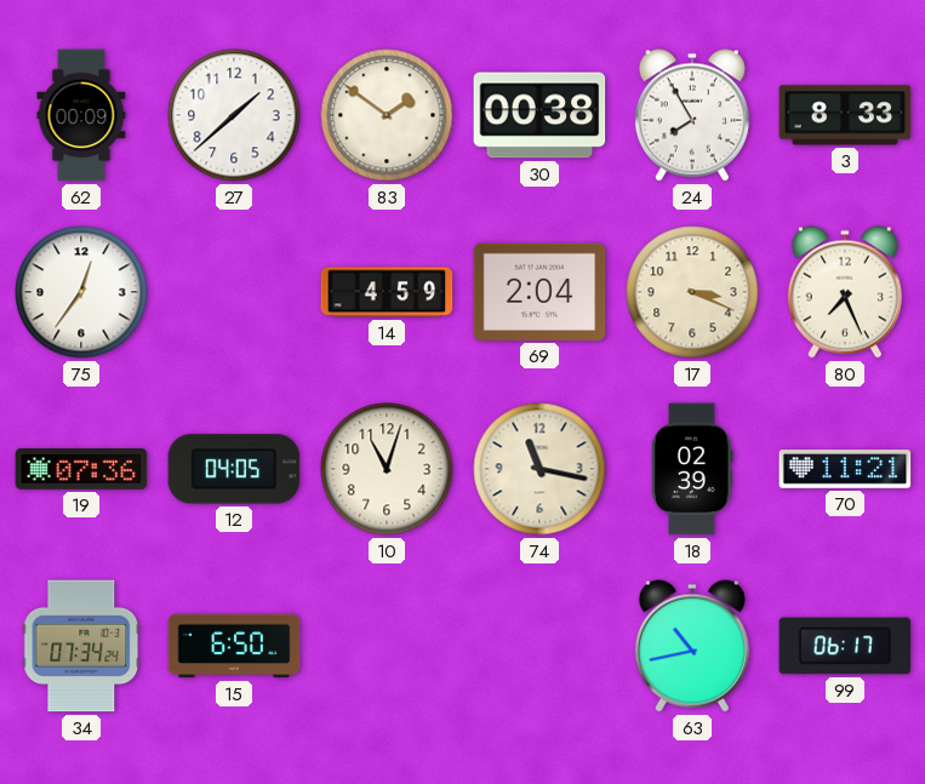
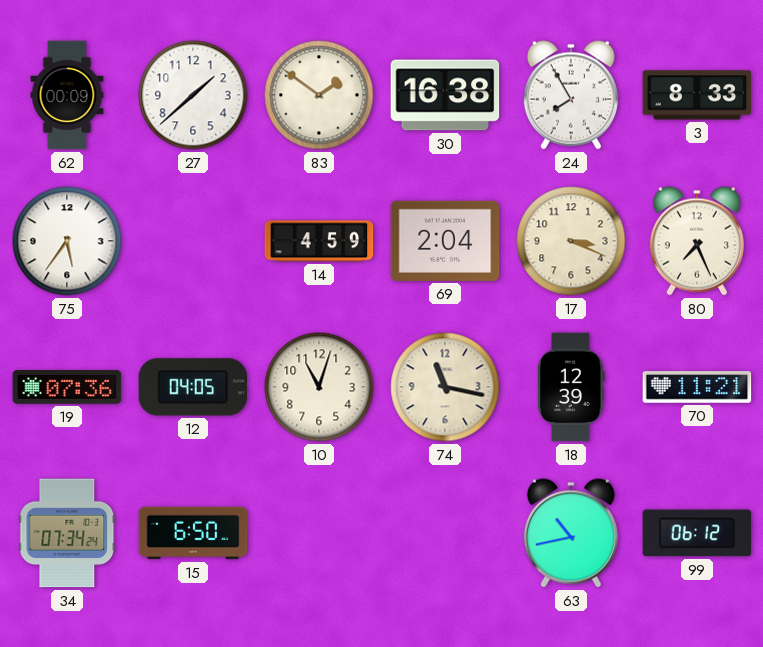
30: 00:38 -> 16:38
75: 12:36 -> 5:36
18: 02:39 -> 12:39
99: 06:17 -> 06:12
